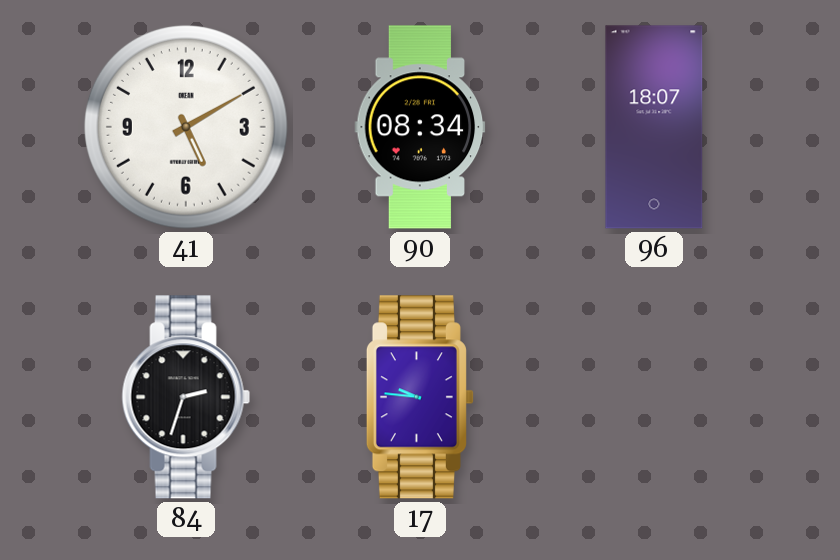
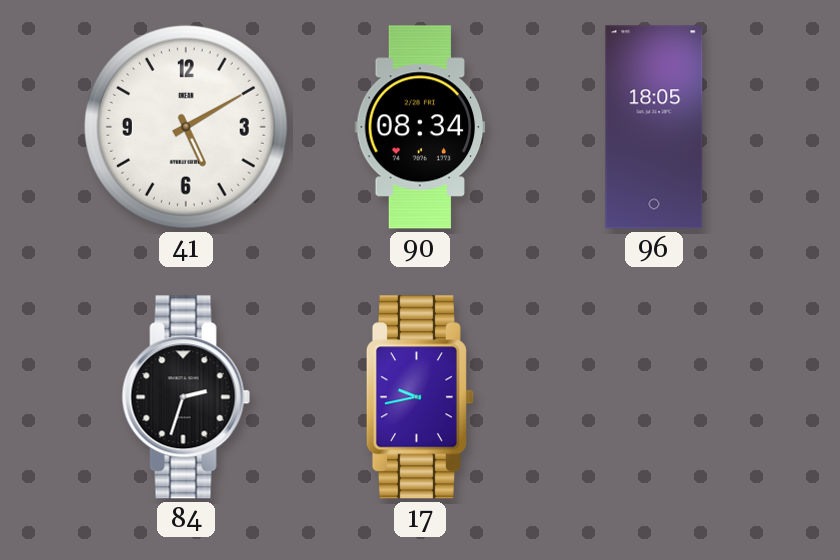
96: 18:07 -> 18:05
17: 9:46 -> 9:43
